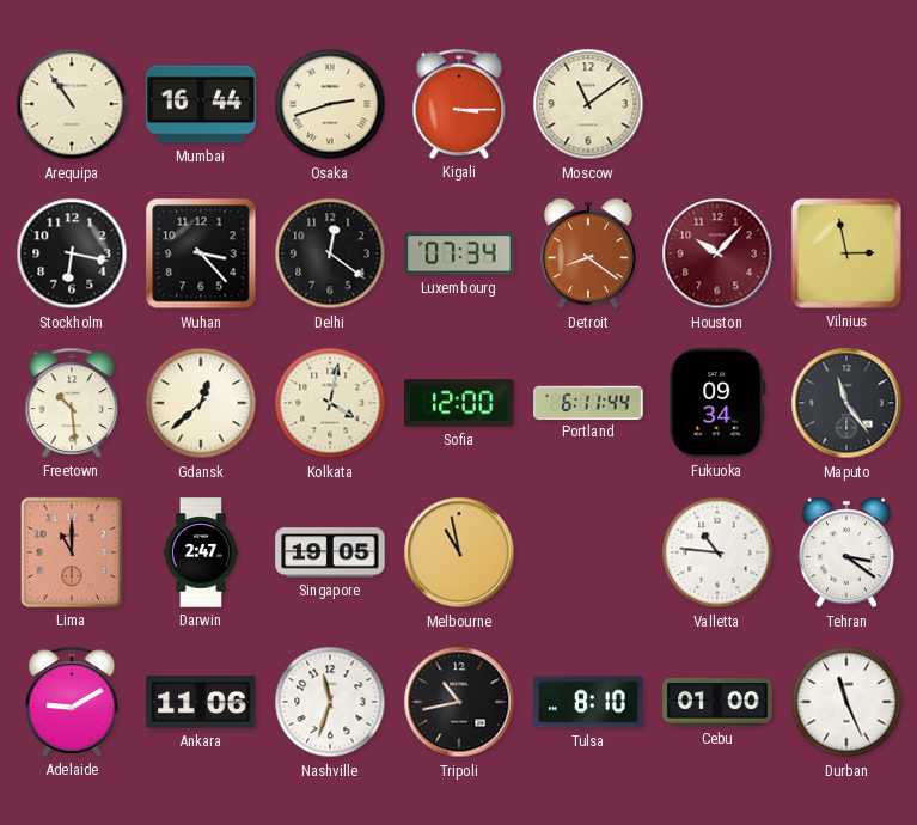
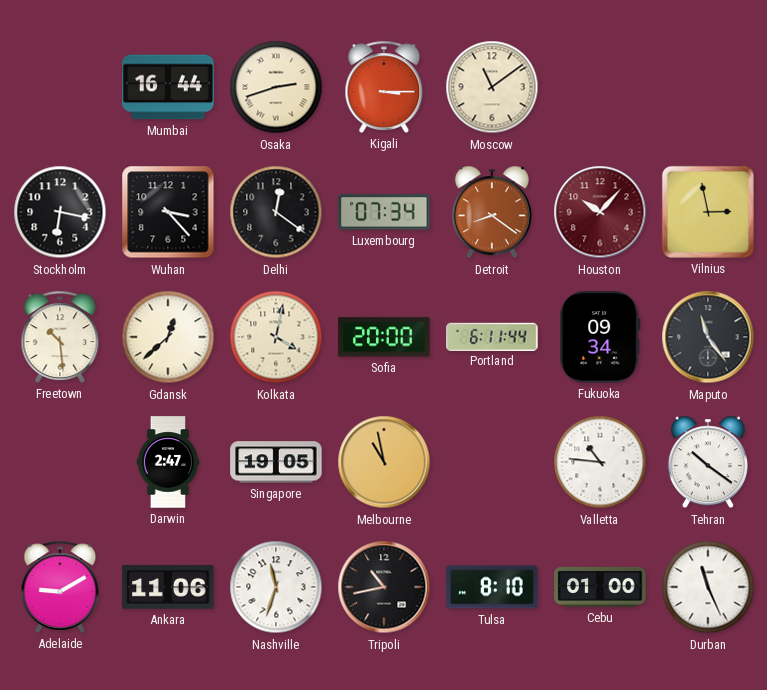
Arequipa: 10:54 -> none
Sofia: 12:00 -> 20:00
Lima: 11:00 -> none
Tehran: 3:21 -> 10:21
